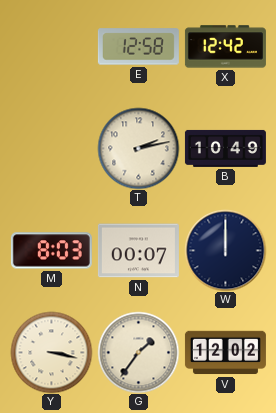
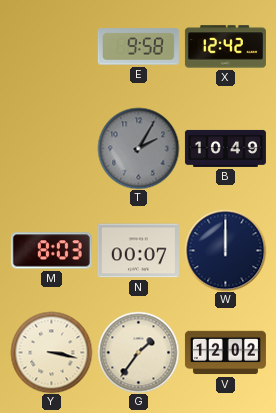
E: 12:58 -> 9:58
T: 2:13 -> 2:05
T dial: cream -> grey
